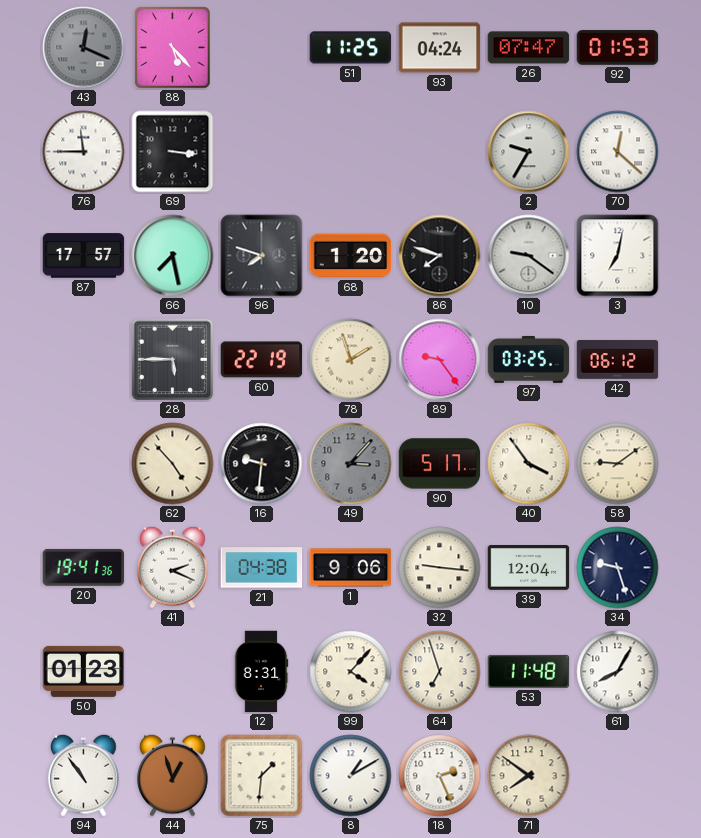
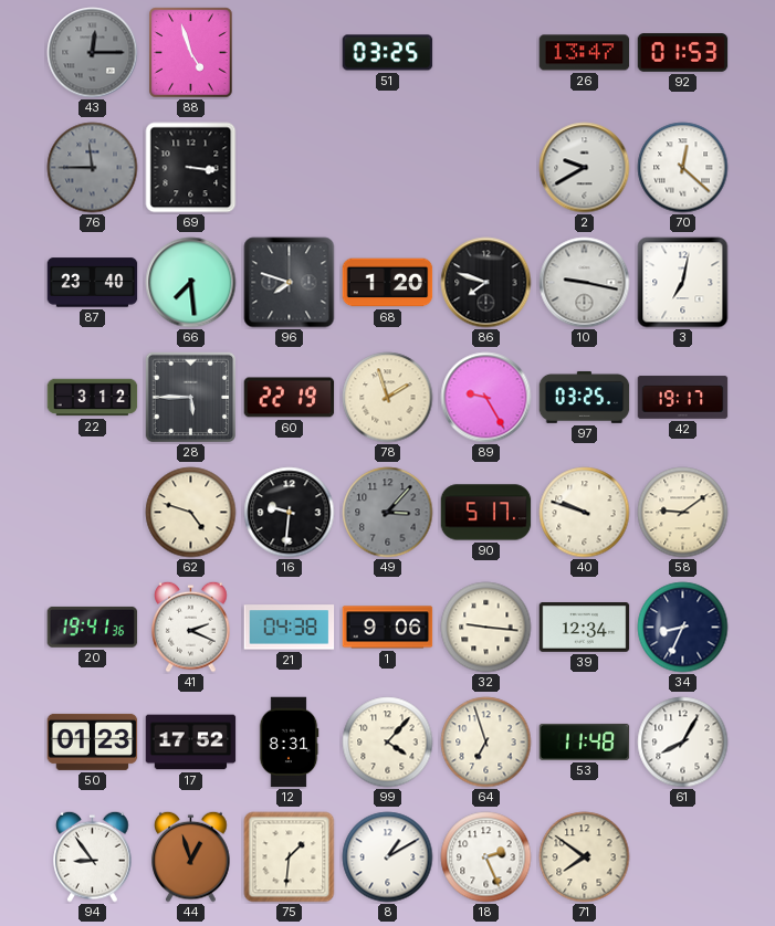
43: 12:19 -> 12:15
88: 5:23 -> 4:57
51: 11:25 -> 03:25
93: 04:24 -> none
26: 07:47 -> 13:47
76 dial: white -> grey
2: 9:35 -> 9:40
87: 17:57 -> 23:40
66: 7:28 -> 7:29
10: 9:21 -> 9:17
22: none -> 3:12
89: 9:24 -> 9:25
42: 06:12 -> 19:17
62: 4:53 -> 4:48
40: 3:54 -> 9:48
39: 12:04 -> 12:34
34: 9:27 -> 8:34
17: none -> 17:52
94: 10:54 -> 8:54
